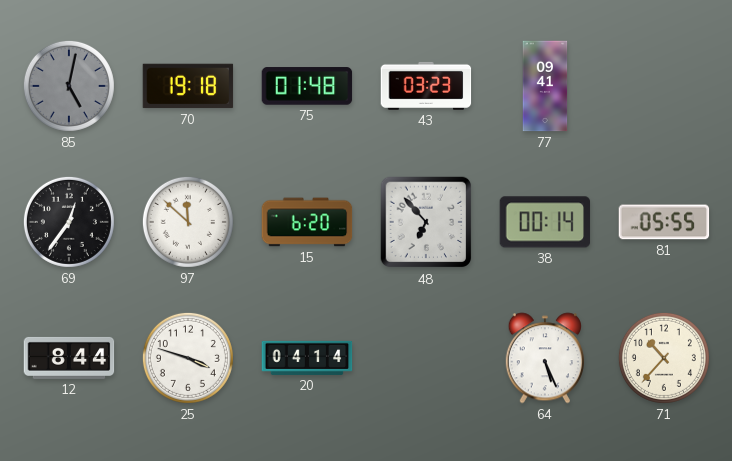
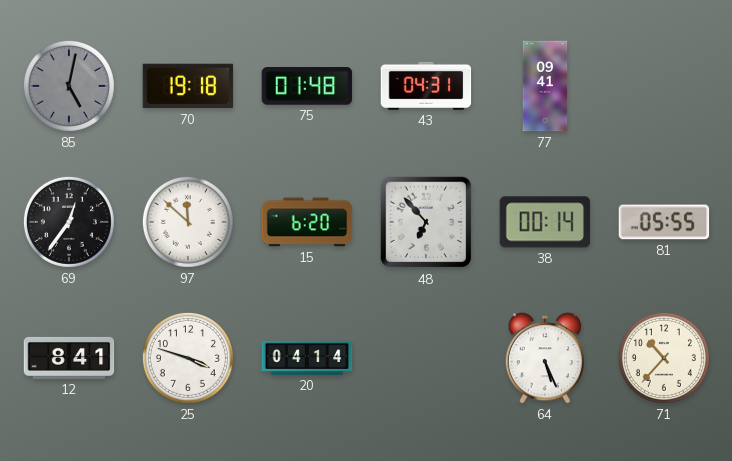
43: 03:23 -> 04:31
12: 8:44 -> 8:41
